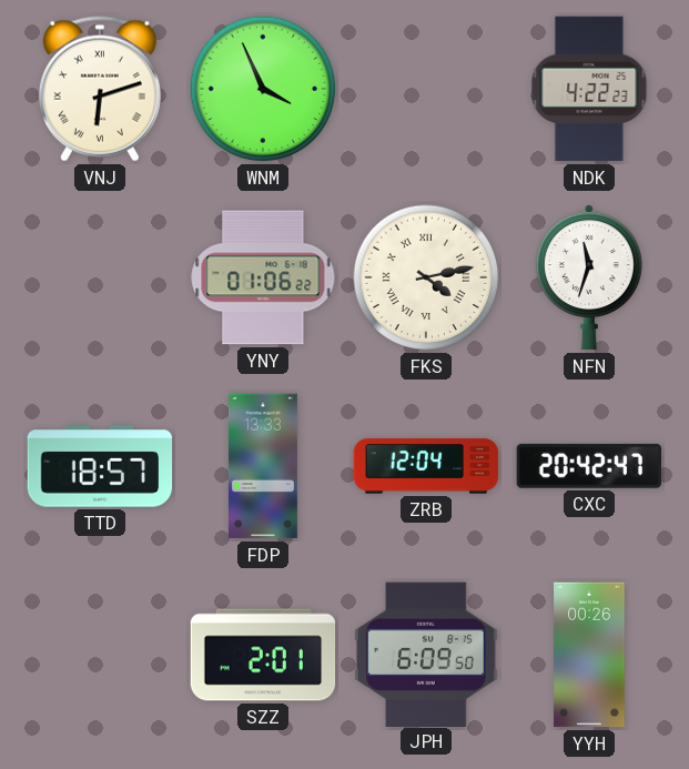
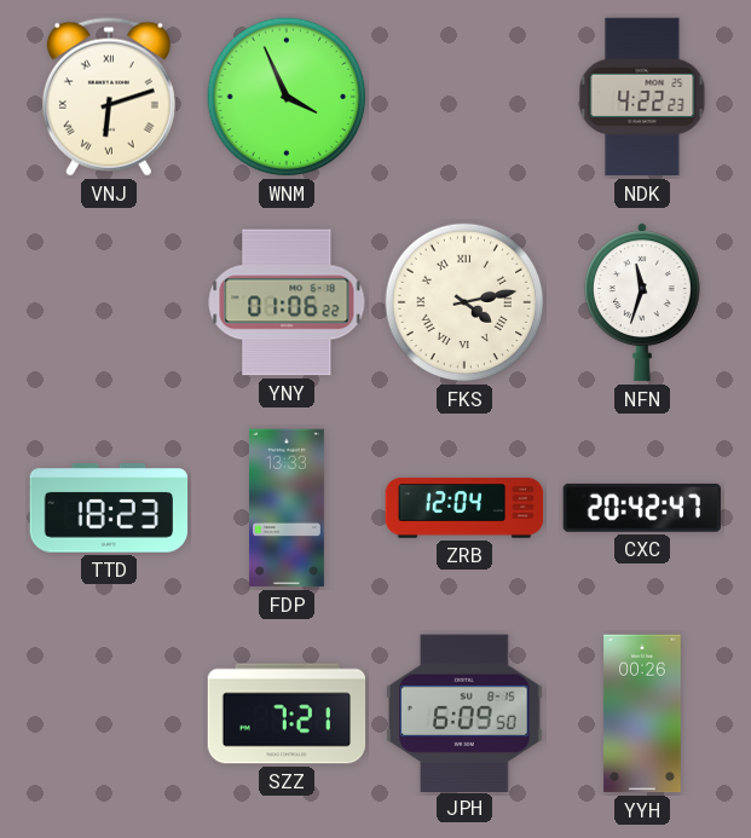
TTD: 18:57 -> 18:23
SZZ: 2:01 -> 7:21
